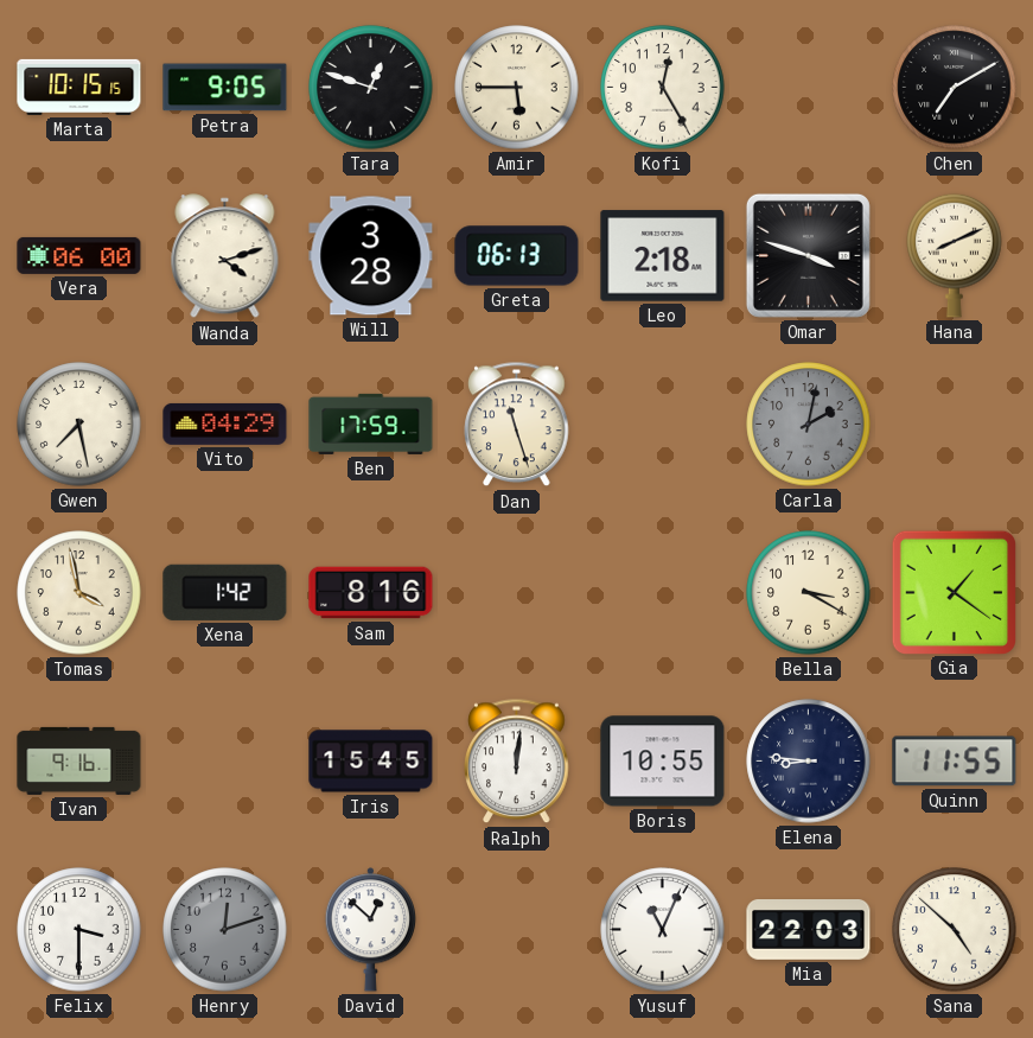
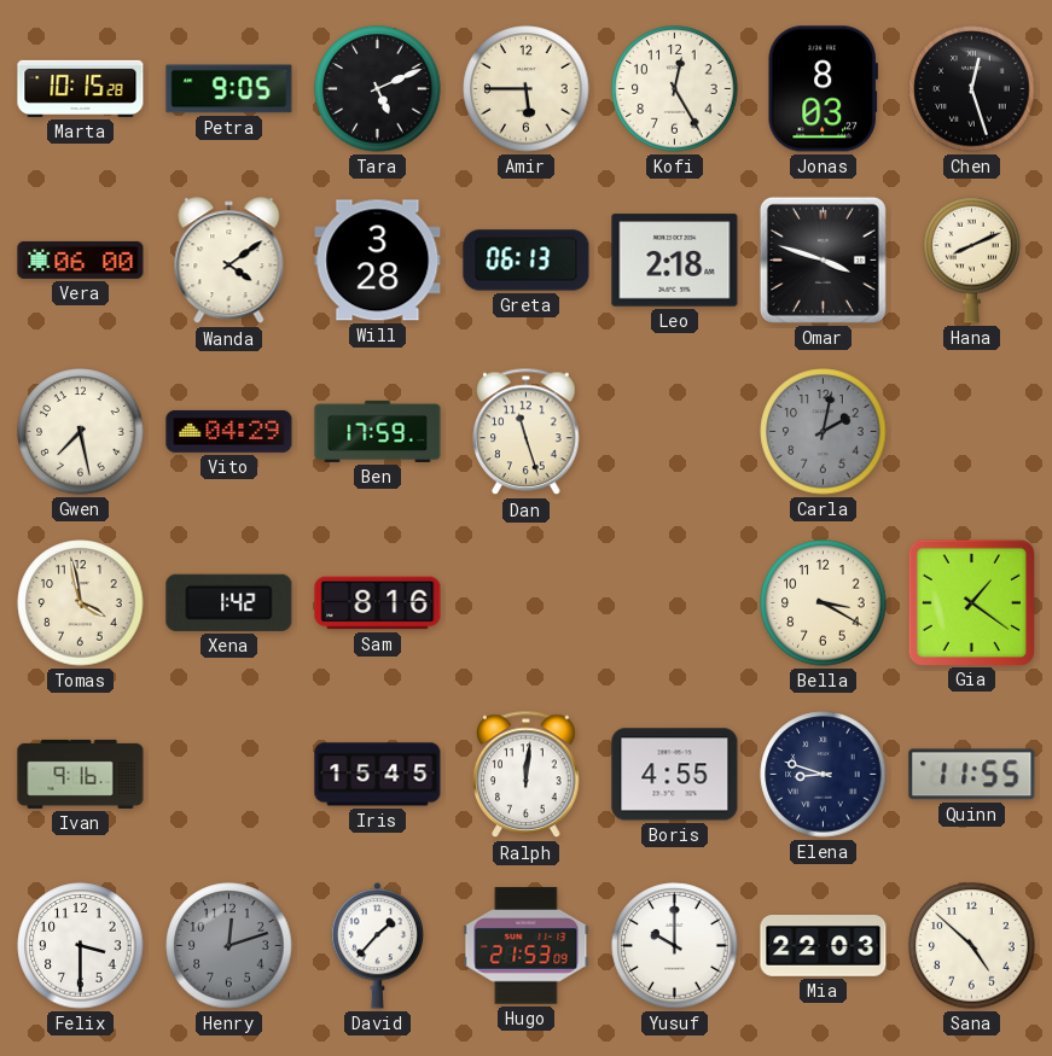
Marta: 10:15:15 -> 10:15:28
Tara: 12:48 -> 5:11
Jonas: none -> 8:03
Chen: 7:10 -> 12:27
Wanda: 4:12 -> 4:09
Boris: 10:55 -> 4:55
Elena: 8:46 -> 8:48
David: 12:52 -> 1:37
Hugo: none -> 21:53
Yusuf: 11:04 -> 10:00
